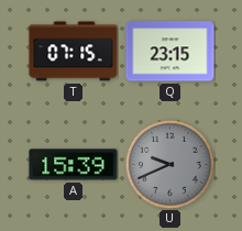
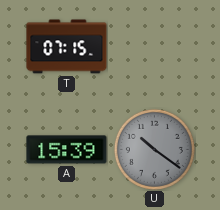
Q: 23:15 -> none
U: 9:41 -> 10:21
